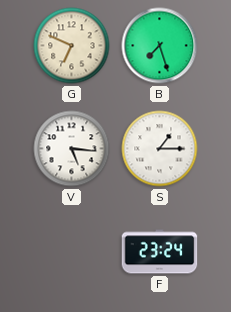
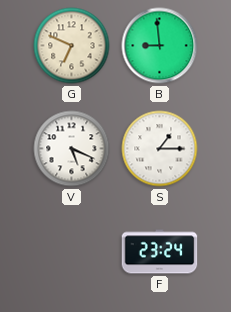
B: 7:27 -> 8:59
V: 5:16 -> 5:19
